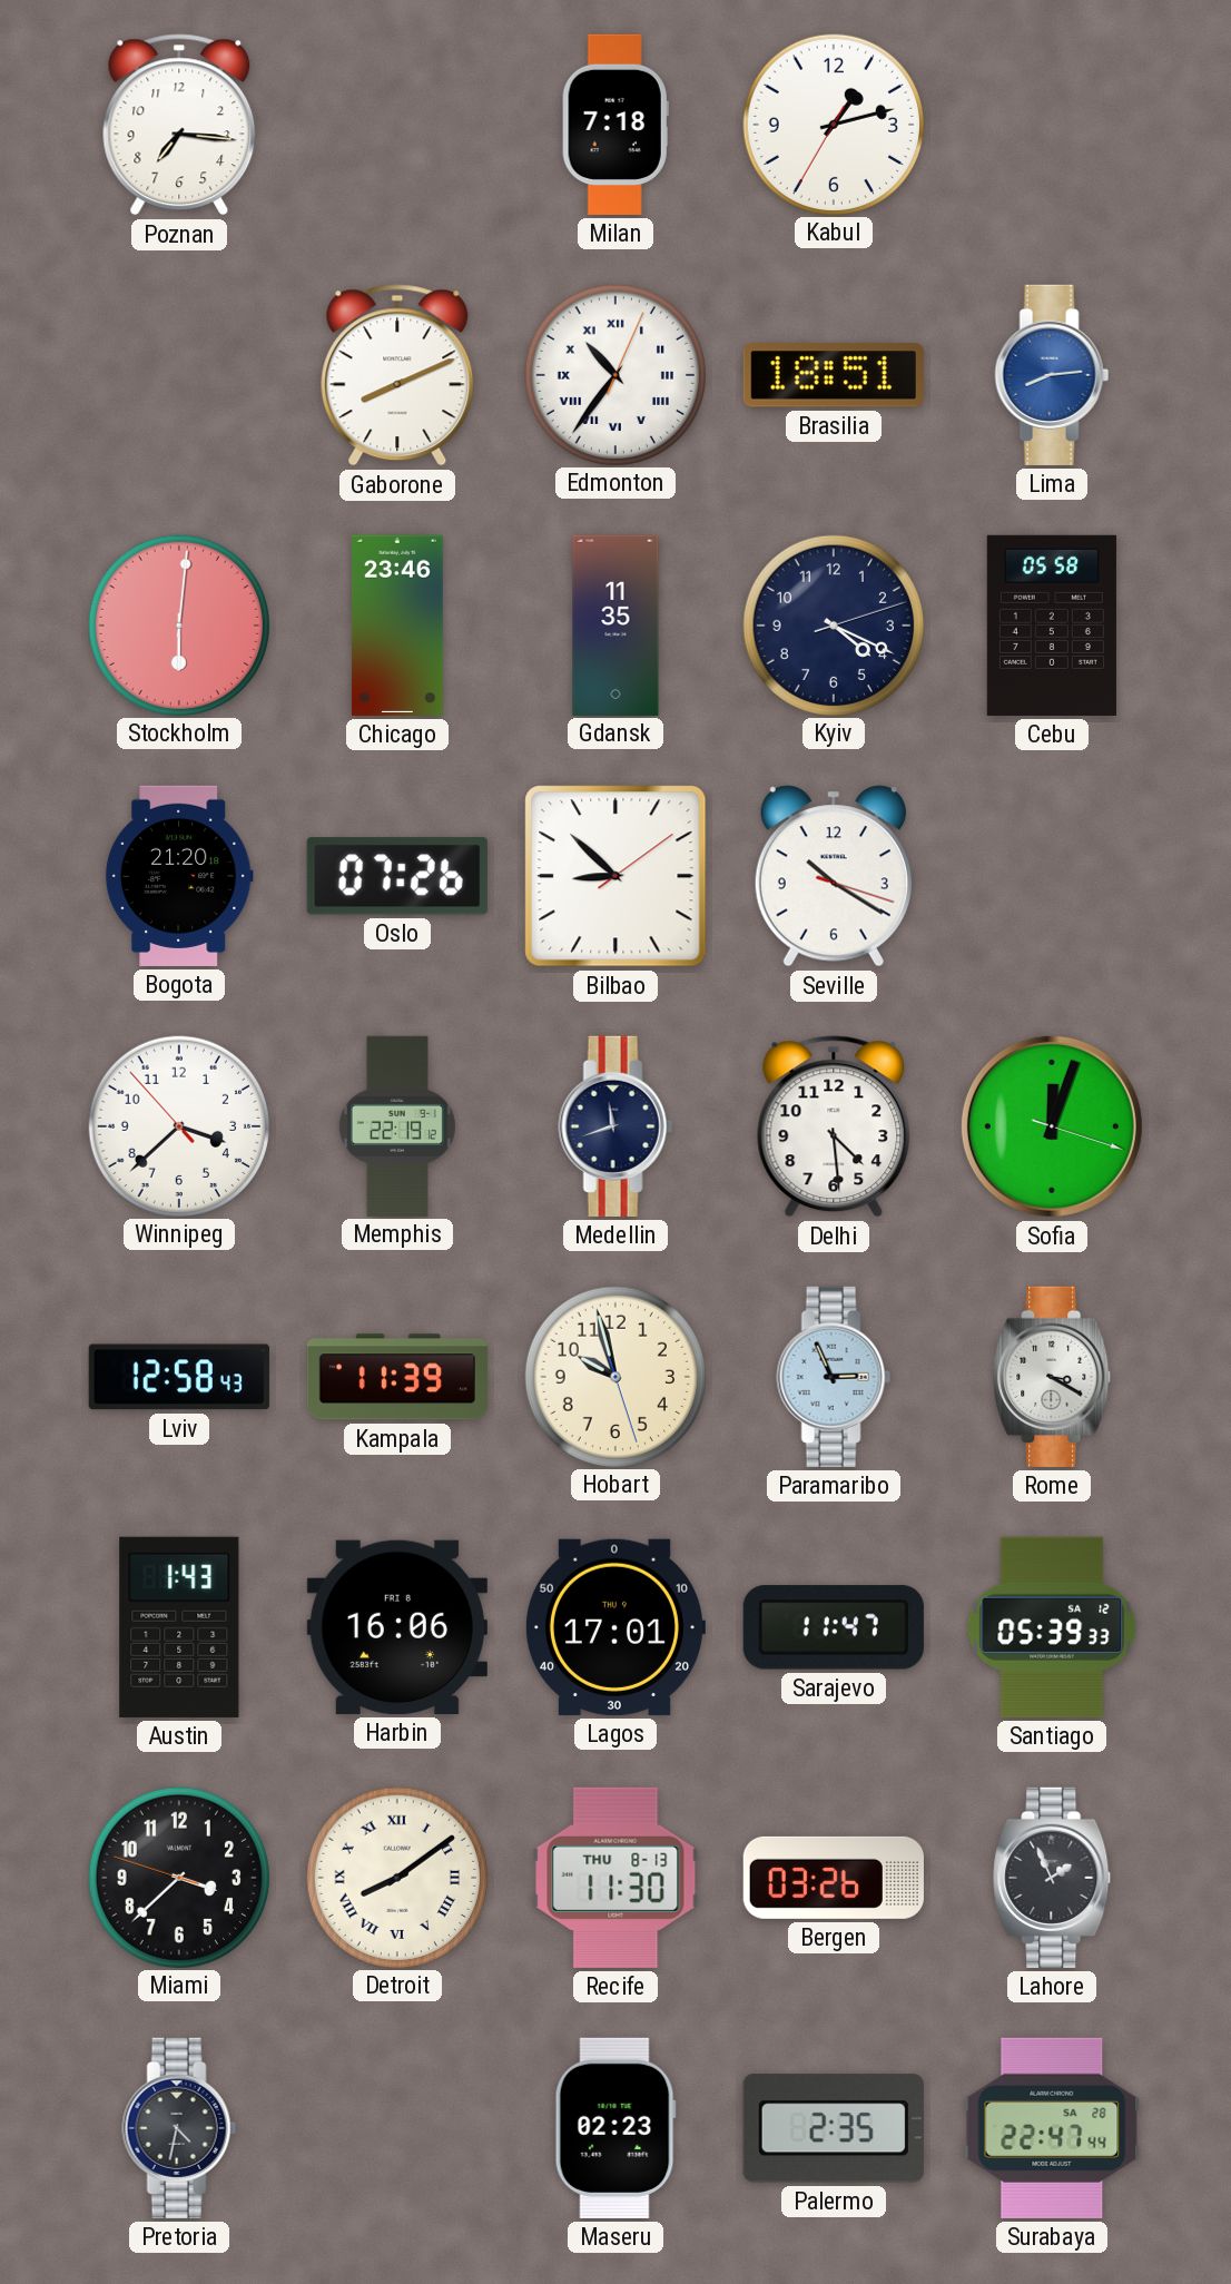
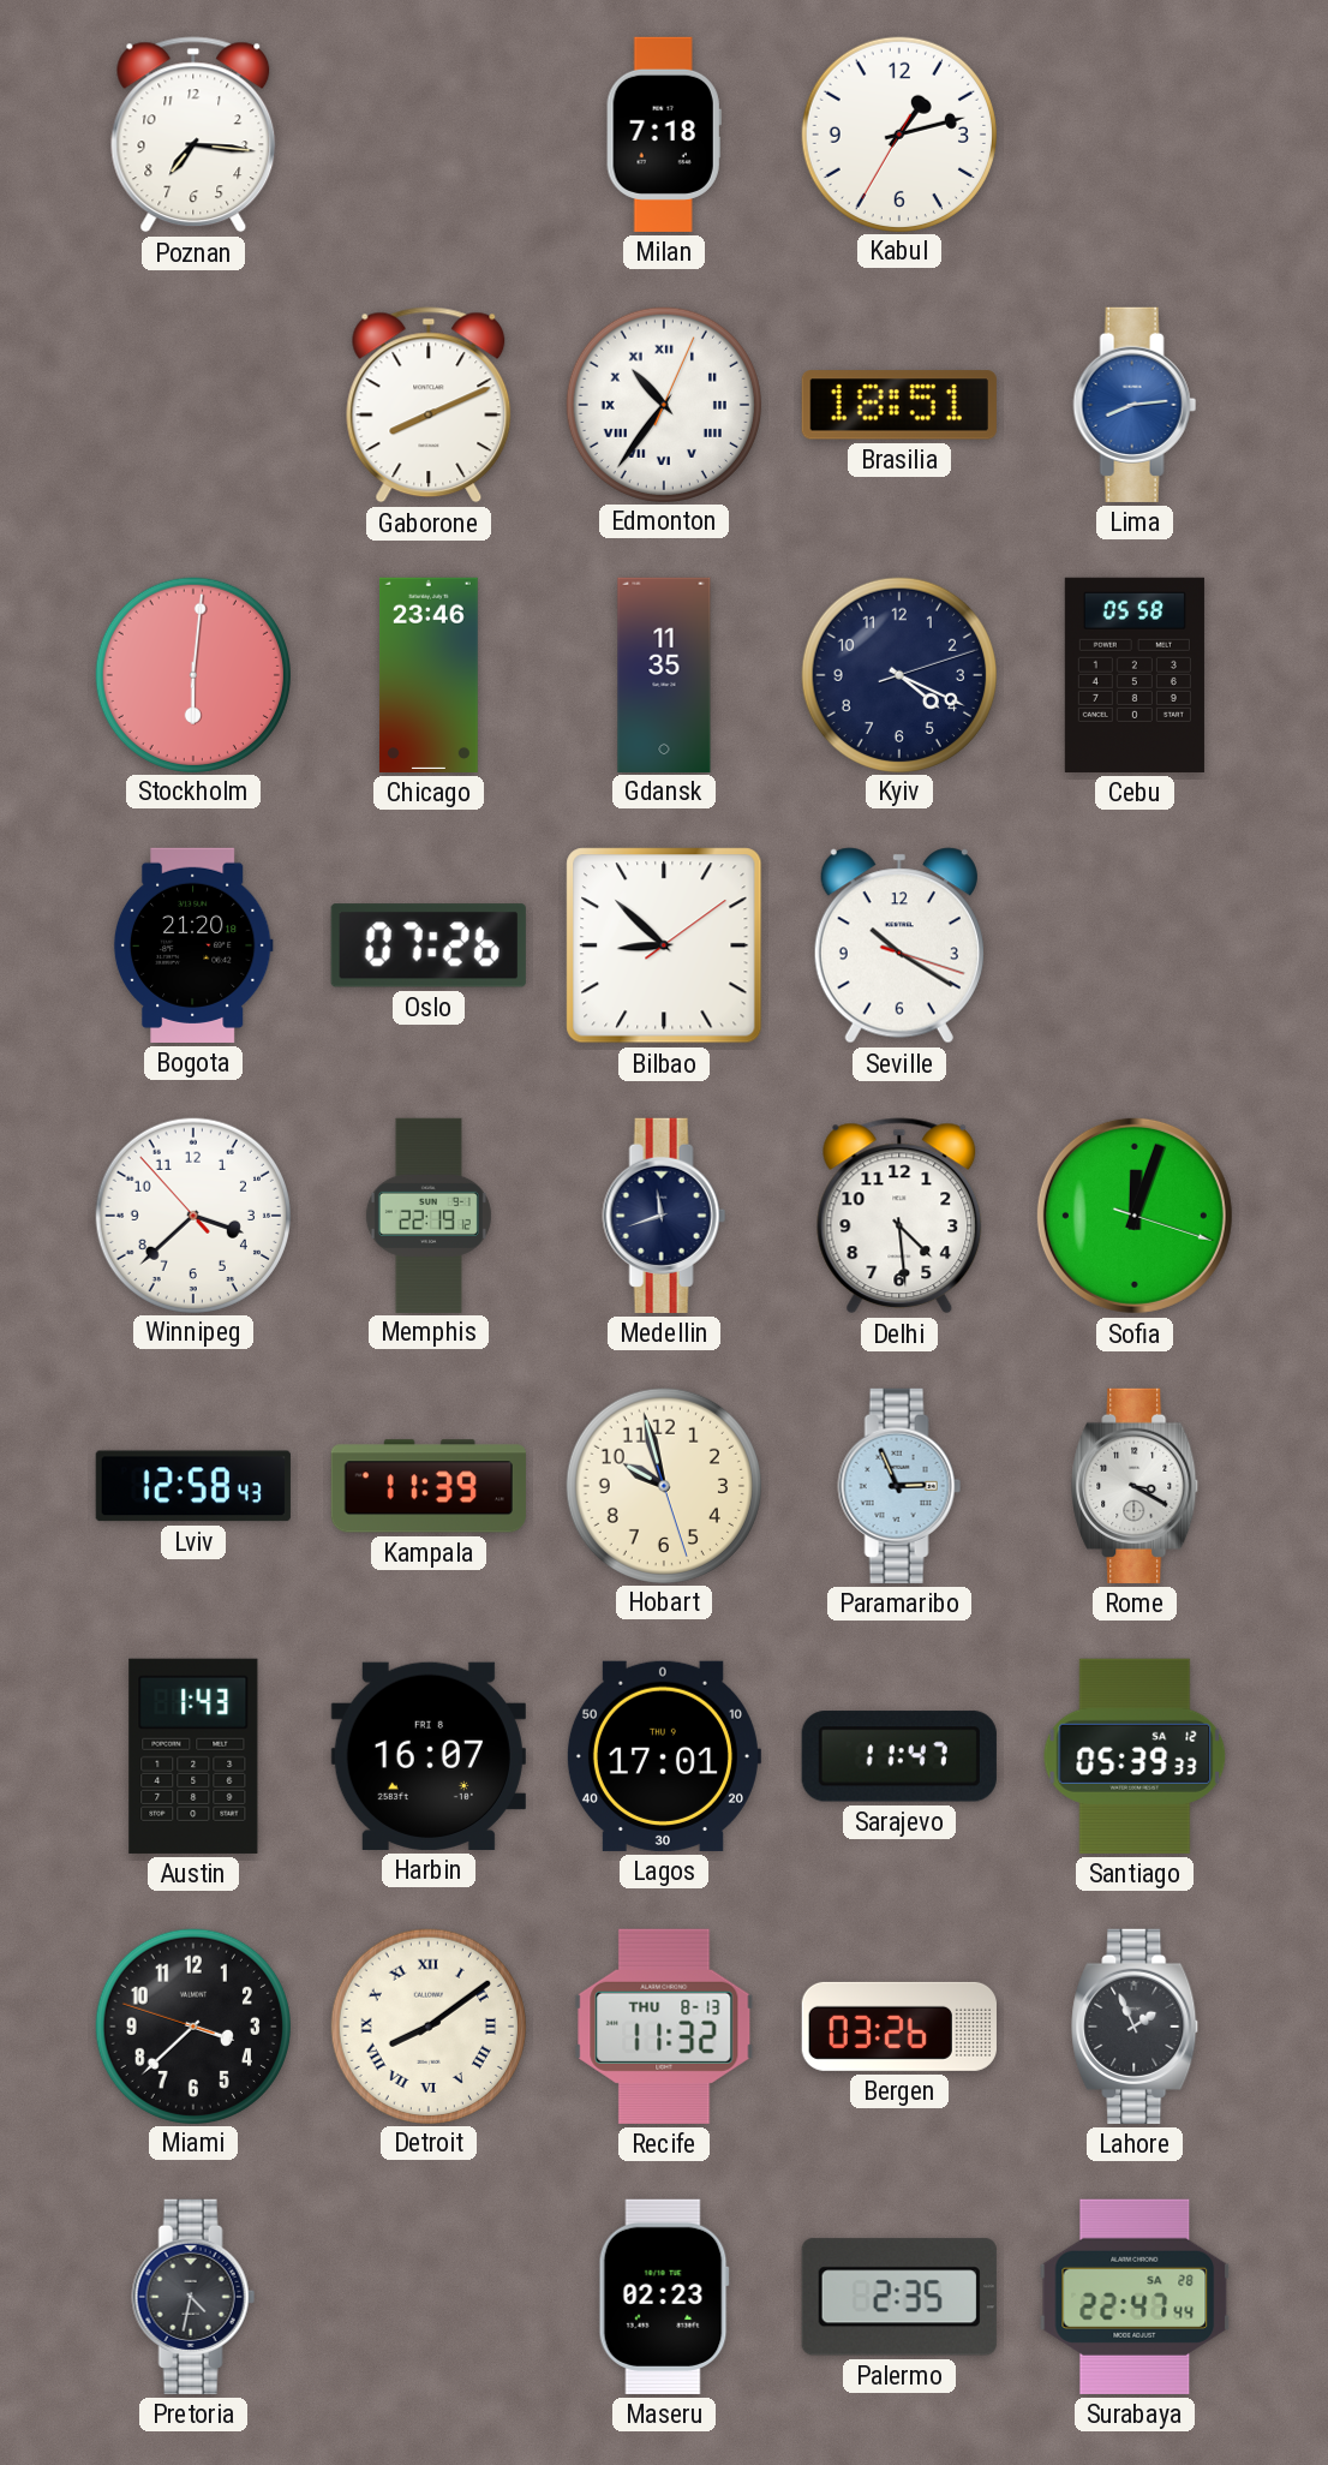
Harbin: 16:06 -> 16:07
Recife: 11:30 -> 11:32
